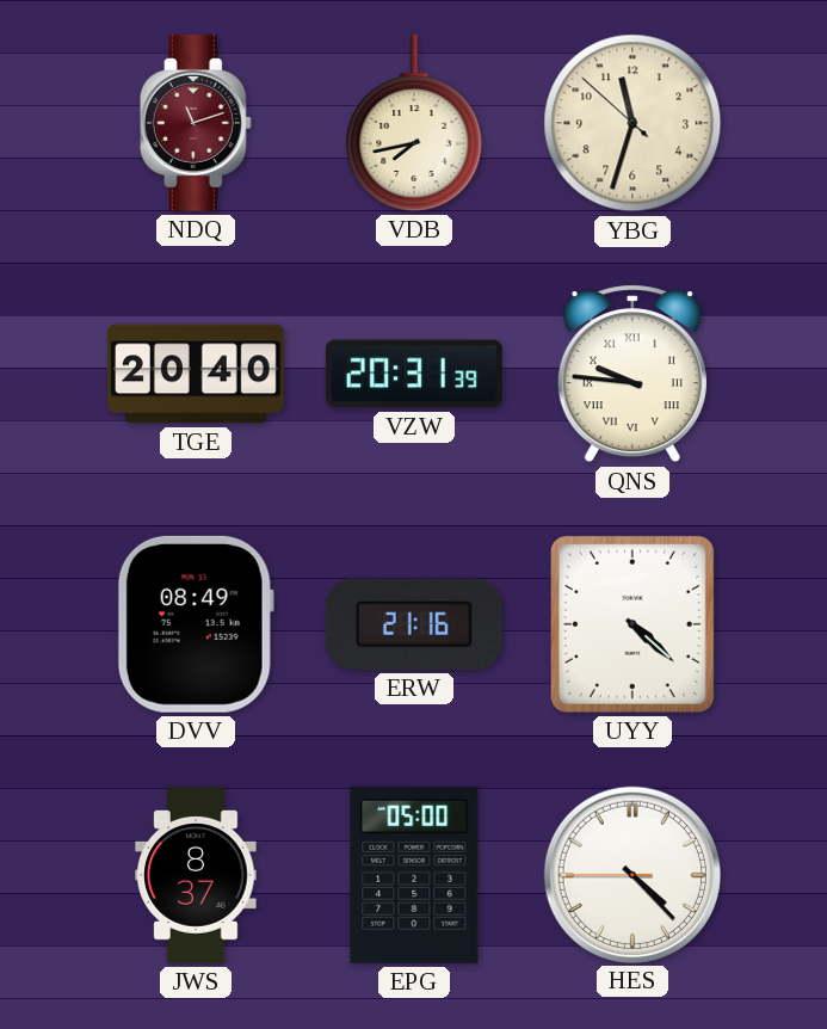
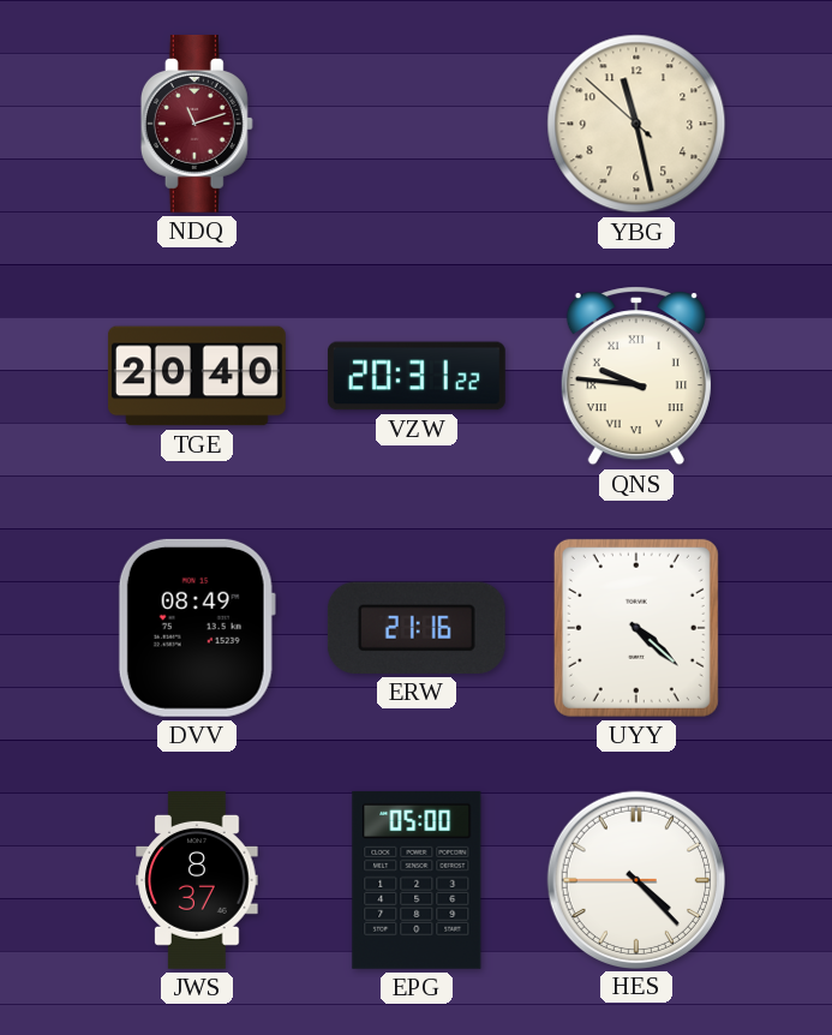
VDB: 7:43 -> none
YBG: 11:32 -> 11:27
VZW: 20:31:39 -> 20:31:22
